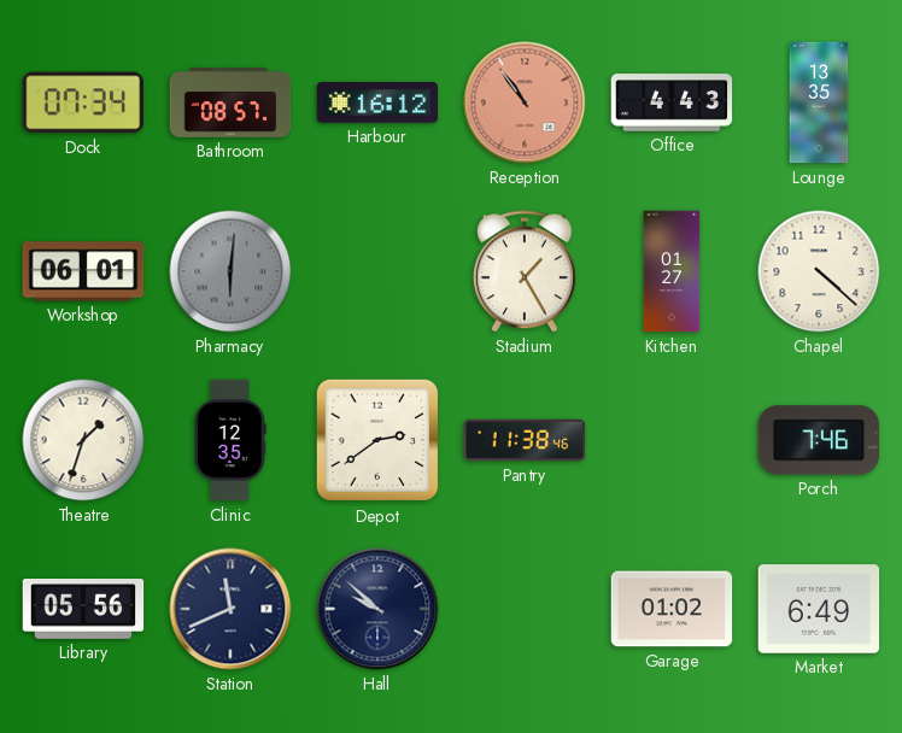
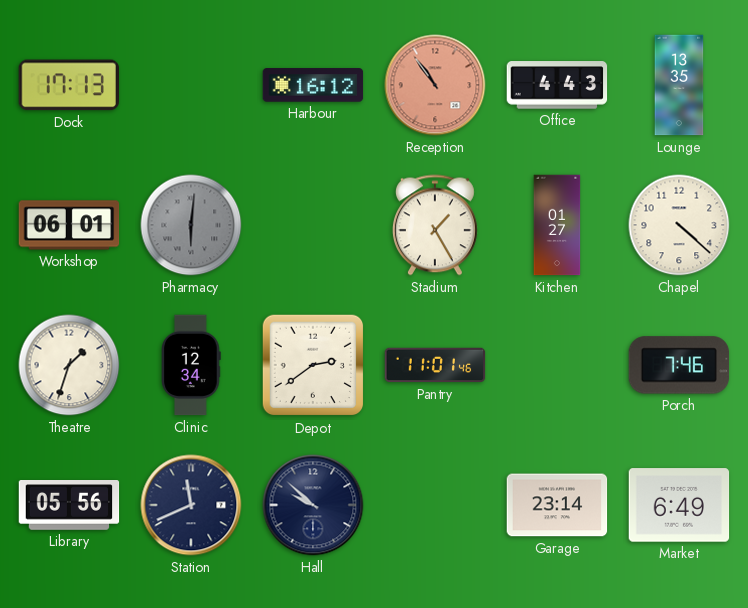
Dock: 07:34 -> 17:13
Bathroom: 08:57 -> none
Clinic: 12:35 -> 12:34
Pantry: 11:38 -> 11:01
Garage: 01:02 -> 23:14
